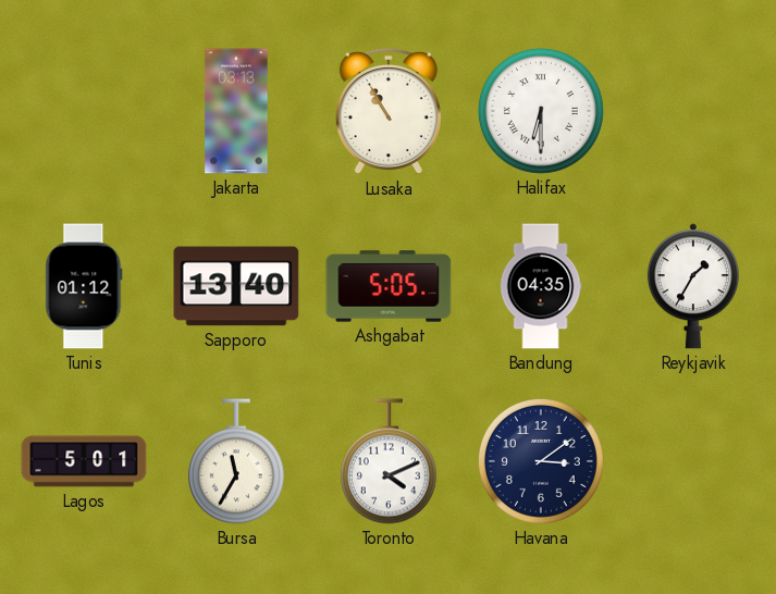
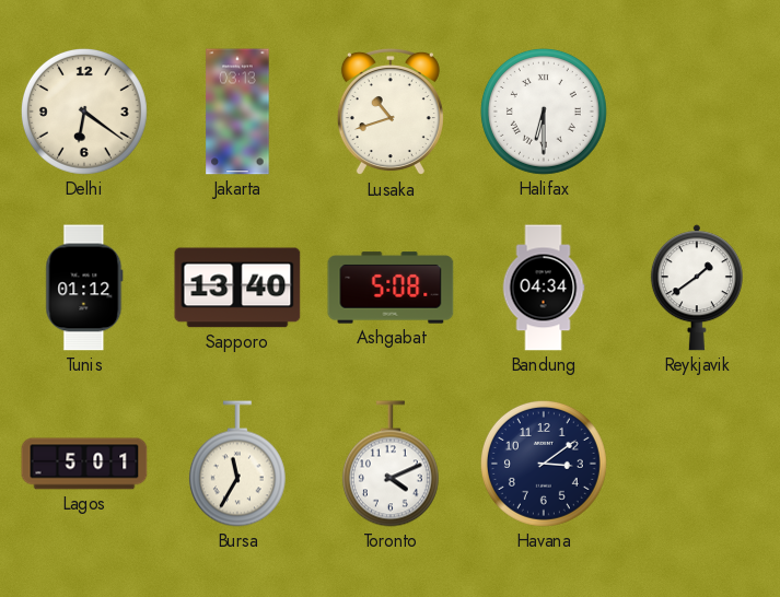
Delhi: none -> 6:21
Lusaka: 10:55 -> 10:42
Ashgabat: 5:05 -> 5:08
Bandung: 04:35 -> 04:34
Reykjavik: 1:35 -> 1:39
